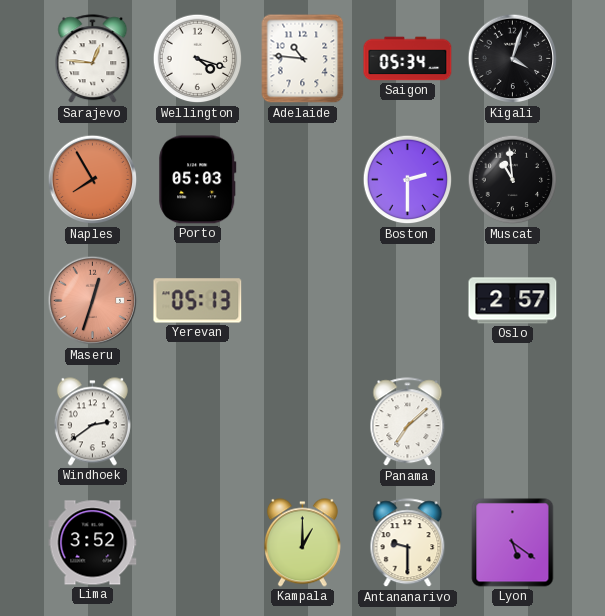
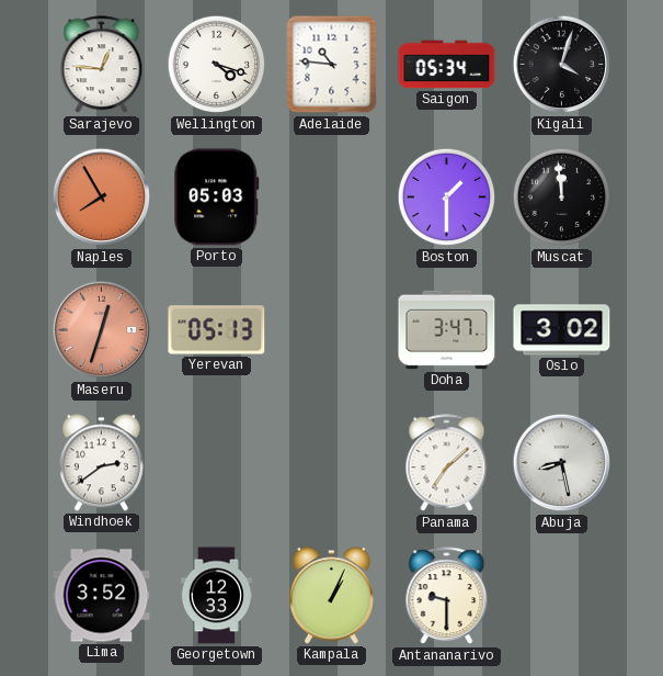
Boston: 2:30 -> 1:30
Muscat: 10:59 -> 11:59
Doha: none -> 3:47
Oslo: 2:57 -> 3:02
Abuja: none -> 8:28
Georgetown: none -> 12:33
Kampala: 1:00 -> 1:04
Lyon: 5:21 -> none
